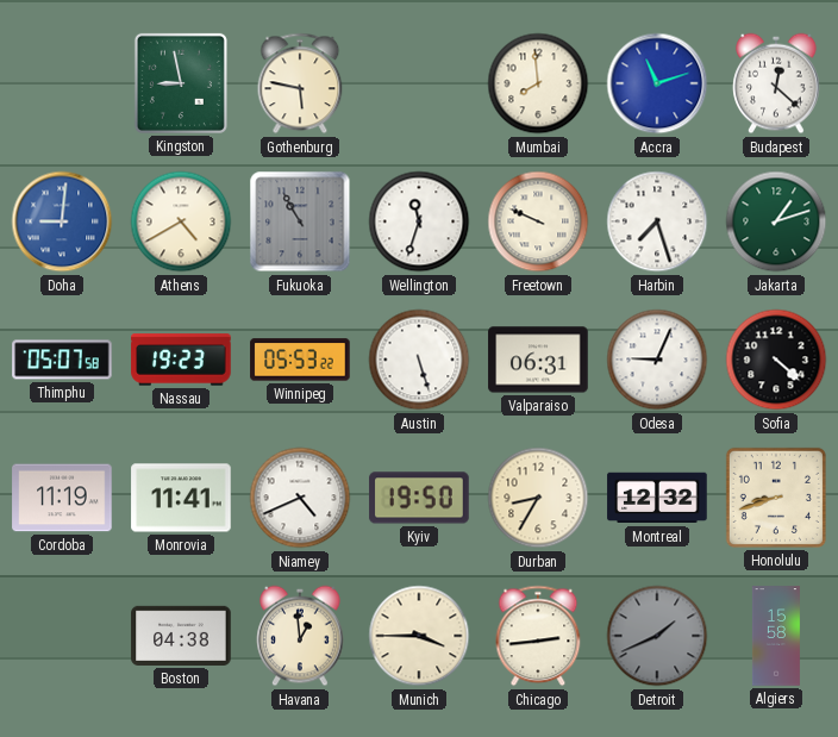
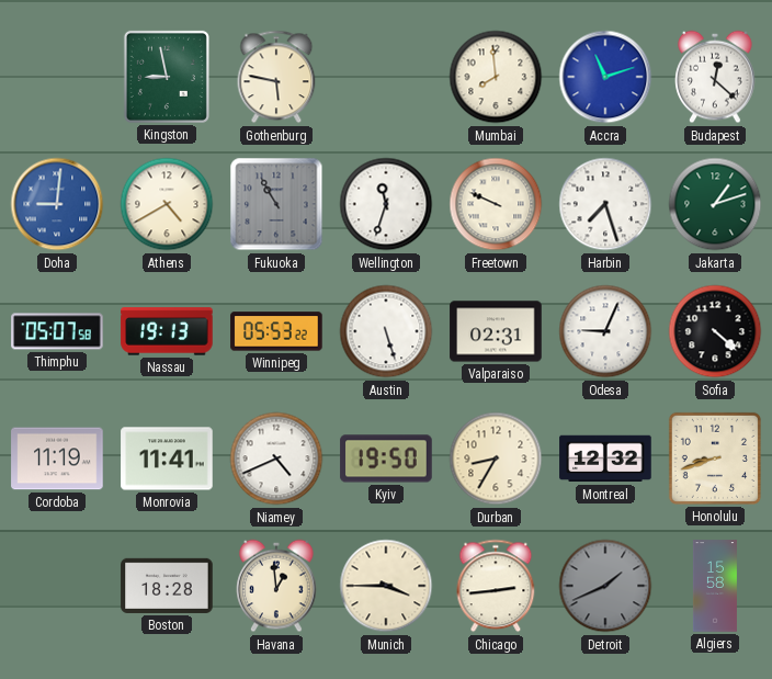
Nassau: 19:23 -> 19:13
Valparaiso: 06:31 -> 02:31
Boston: 04:38 -> 18:28
